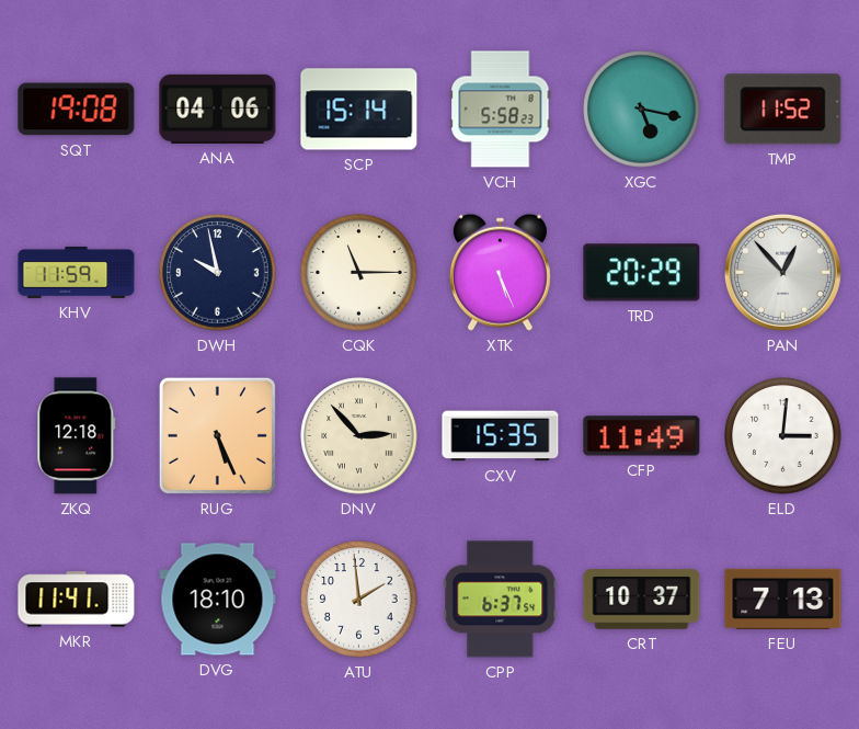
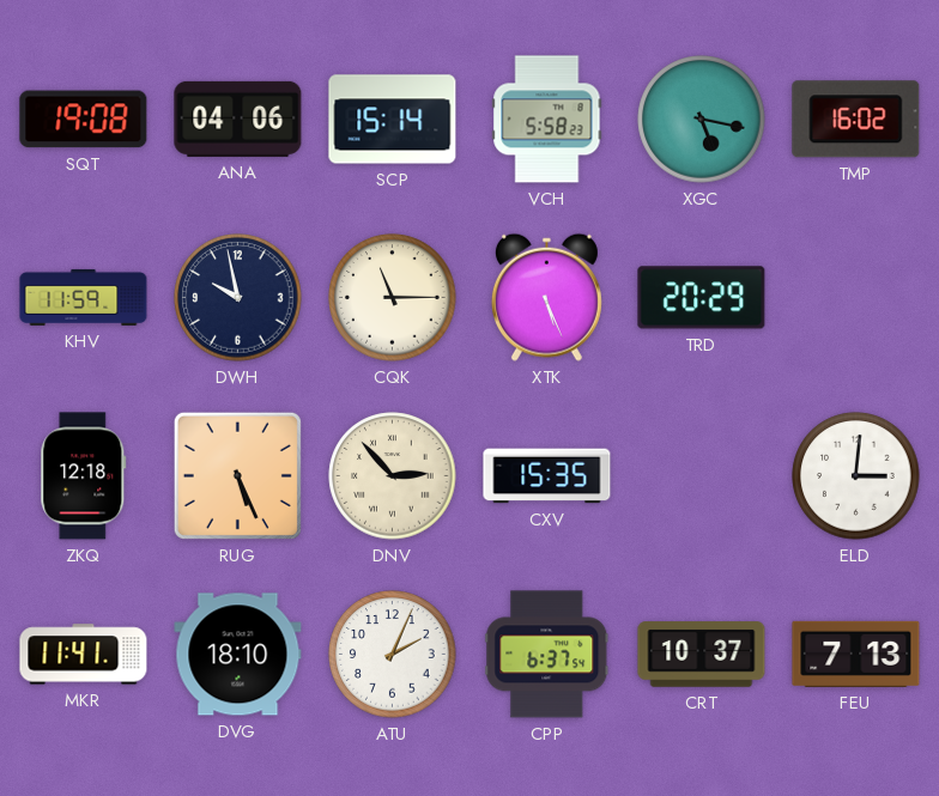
TMP: 11:52 -> 16:02
PAN: 12:53 -> none
CFP: 11:49 -> none
ATU: 1:59 -> 2:04
